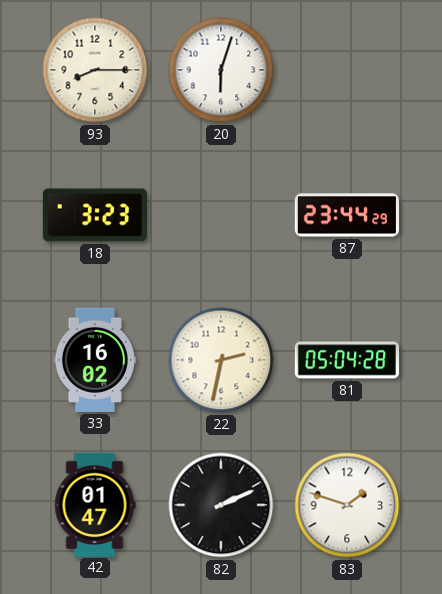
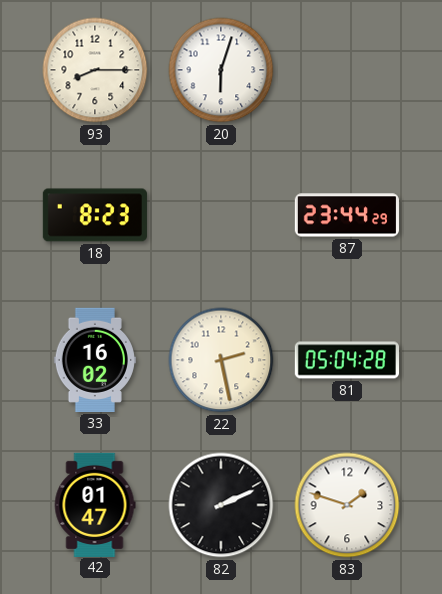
18: 3:23 -> 8:23
22: 2:32 -> 2:28
